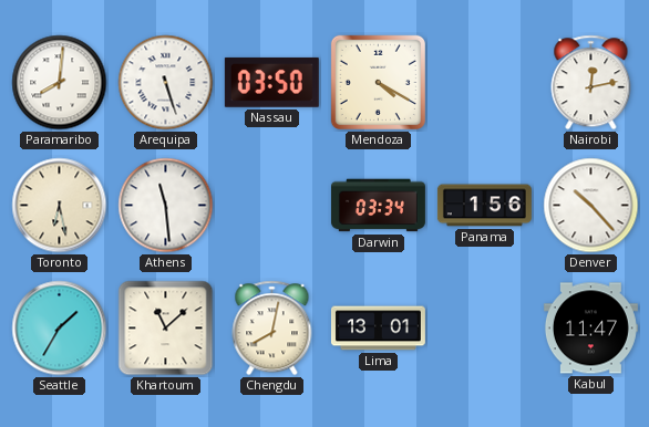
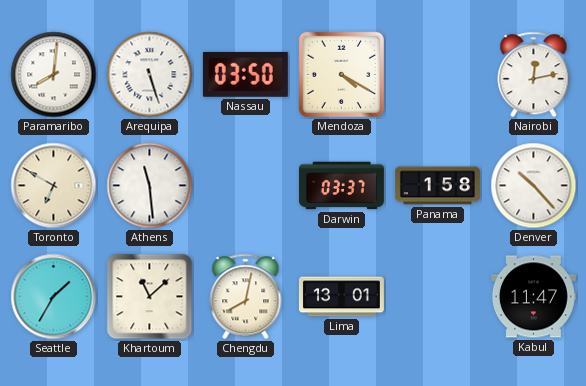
Toronto: 6:28 -> 6:50
Darwin: 03:34 -> 03:37
Panama: 1:56 -> 1:58
